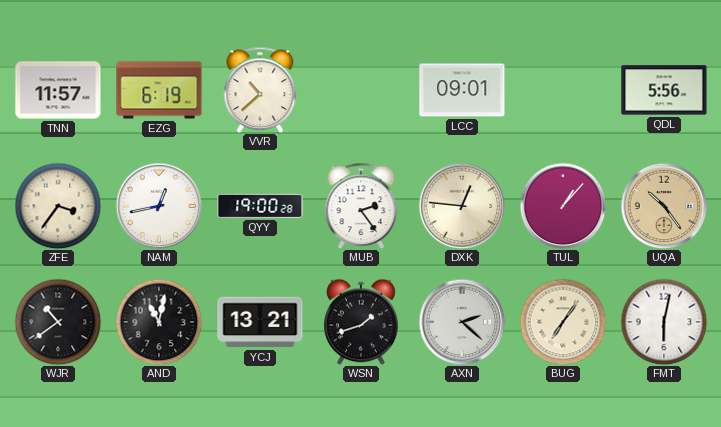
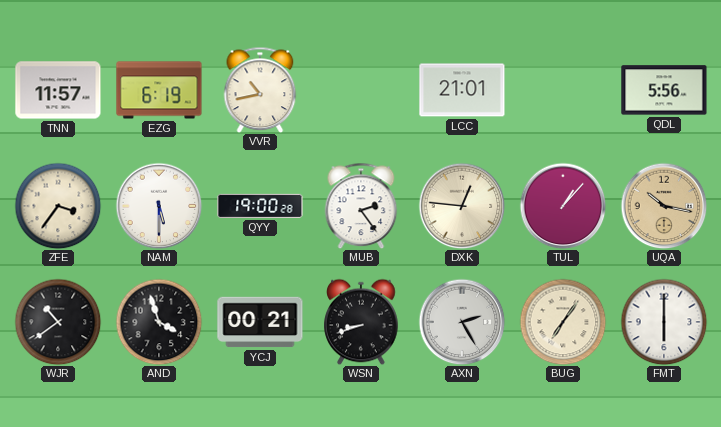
VVR: 10:38 -> 10:43
LCC: 09:01 -> 21:01
NAM: 12:43 -> 5:30
UQA: 10:24 -> 10:17
AND: 11:02 -> 3:57
YCJ: 13:21 -> 00:21
WSN: 1:42 -> 8:42
AXN: 2:22 -> 2:25
FMT: 6:02 -> 6:00
